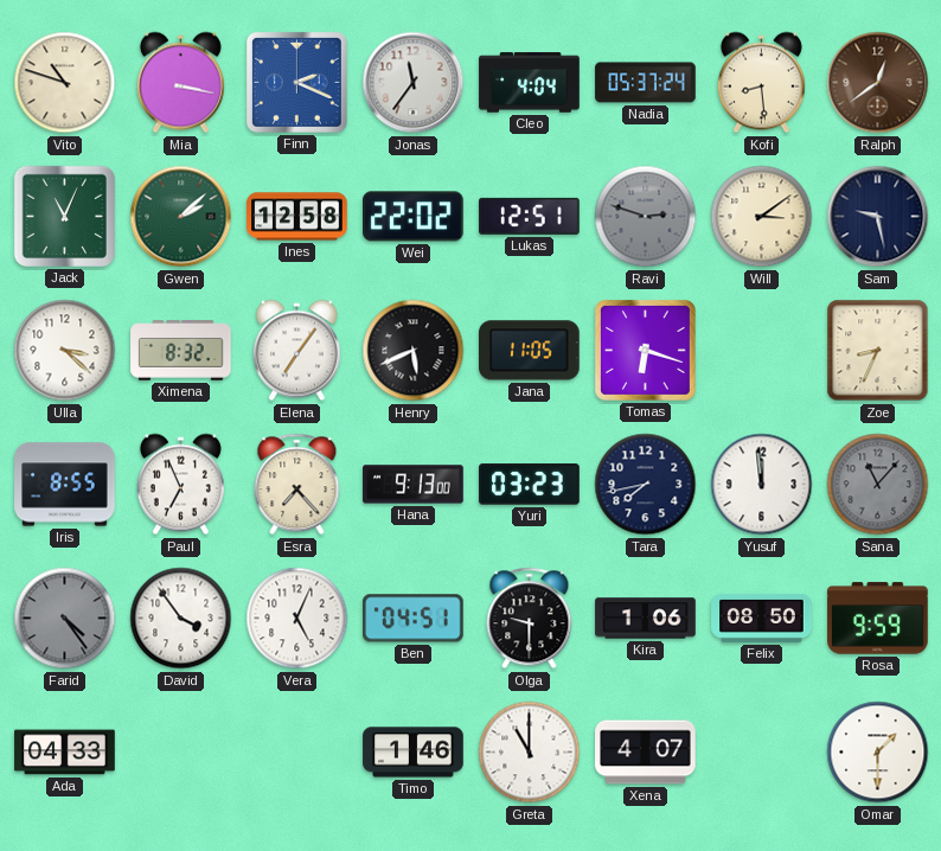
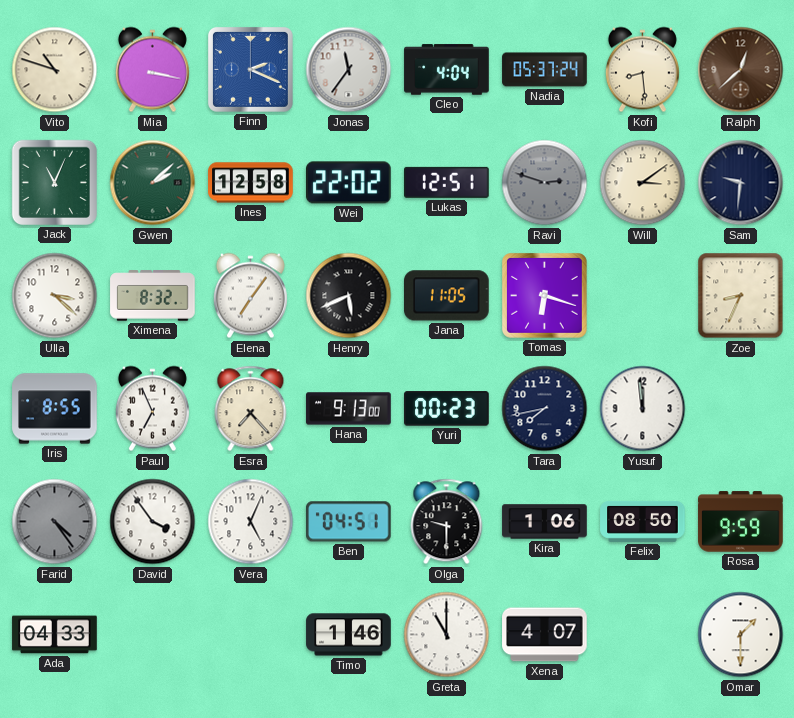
Ralph: 12:39 -> 12:38
Sam: 9:28 -> 9:31
Yuri: 03:23 -> 00:23
Sana: 11:07 -> none
